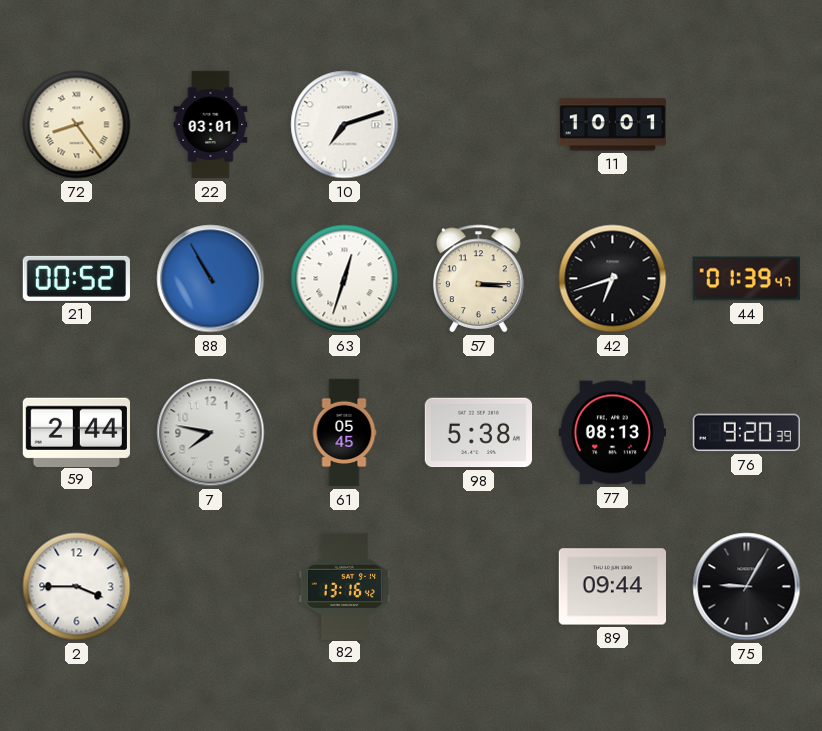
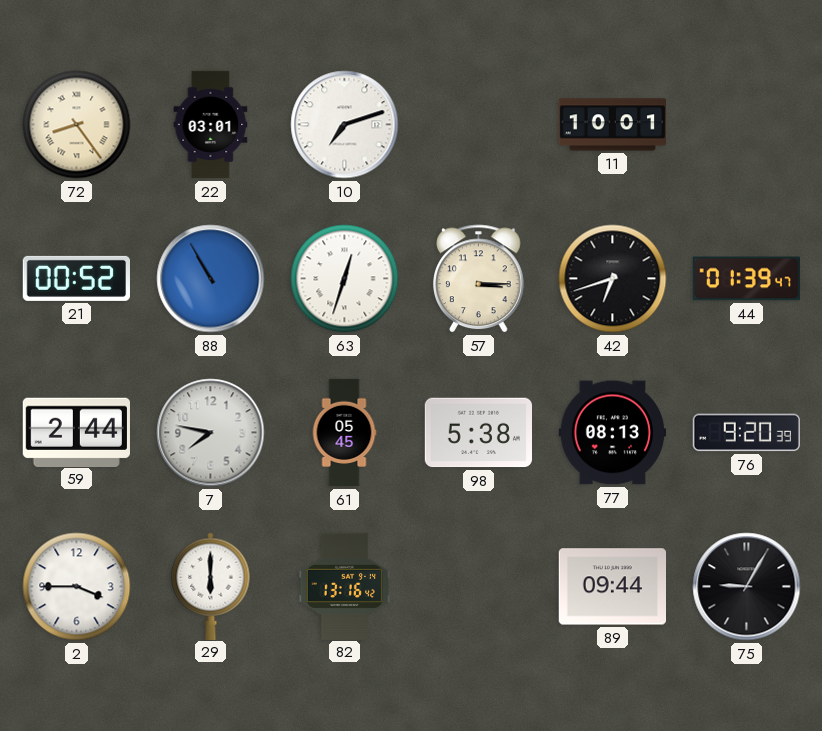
29: none -> 6:00
